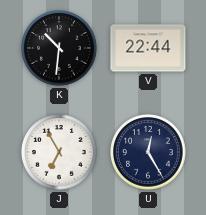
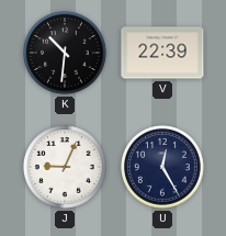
V: 22:44 -> 22:39
J: 6:55 -> 9:04
